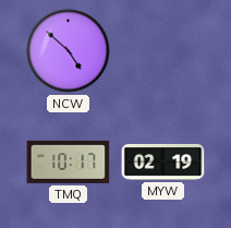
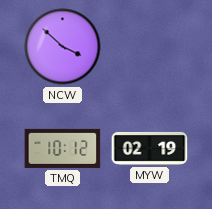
NCW: 4:52 -> 3:52
TMQ: 10:17 -> 10:12
